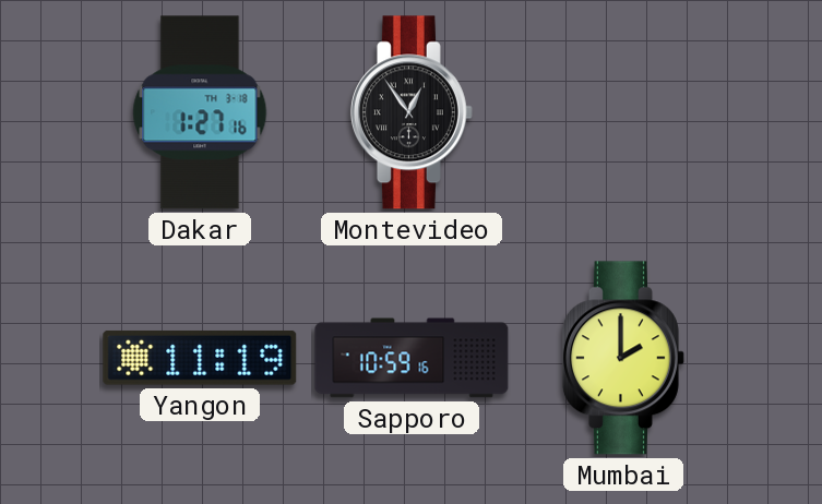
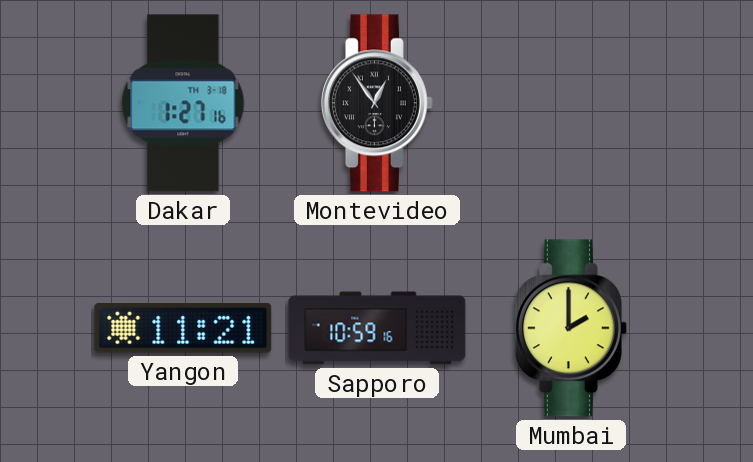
Yangon: 11:19 -> 11:21
